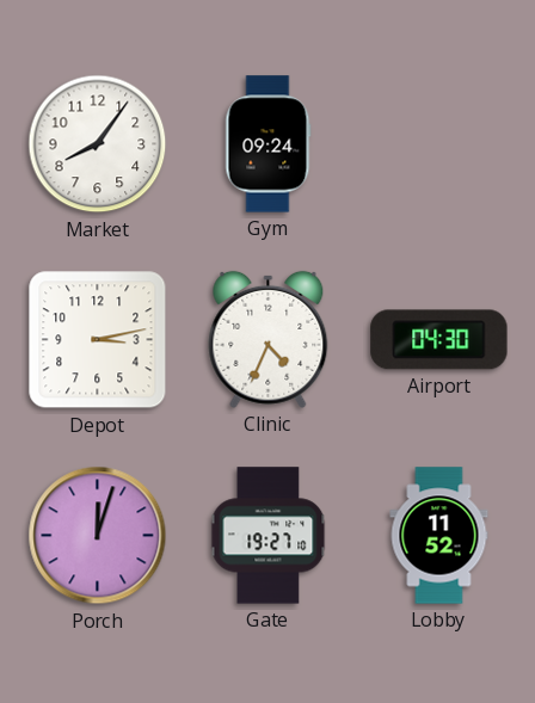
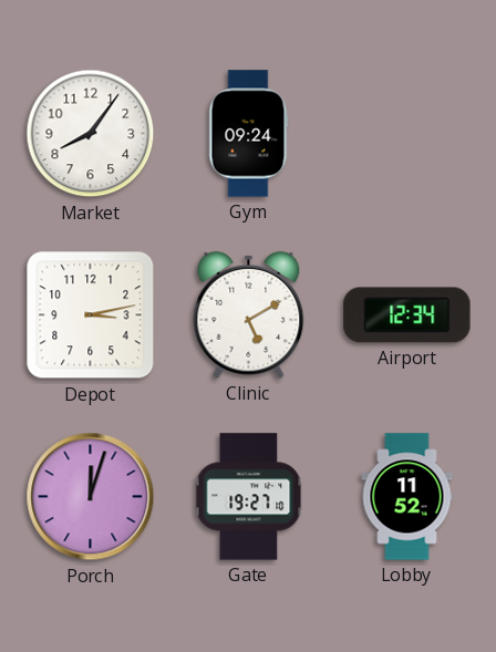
Clinic: 4:34 -> 5:10
Airport: 04:30 -> 12:34
